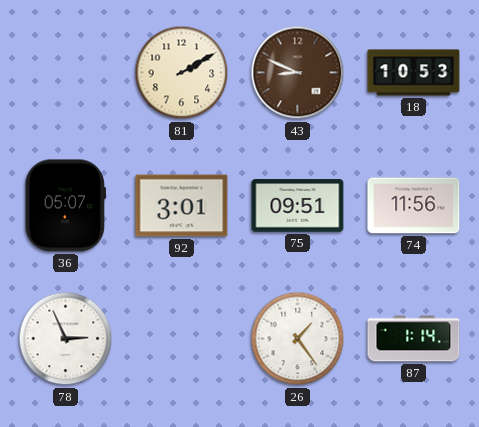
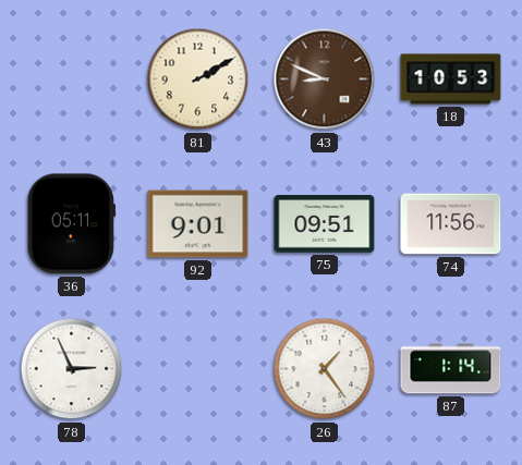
36: 05:07 -> 05:11
92: 3:01 -> 9:01
